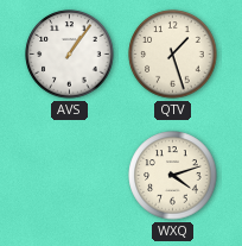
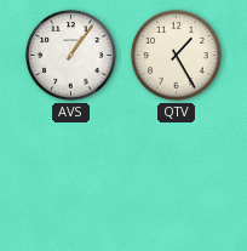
QTV: 1:27 -> 1:25
WXQ: 4:12 -> none
